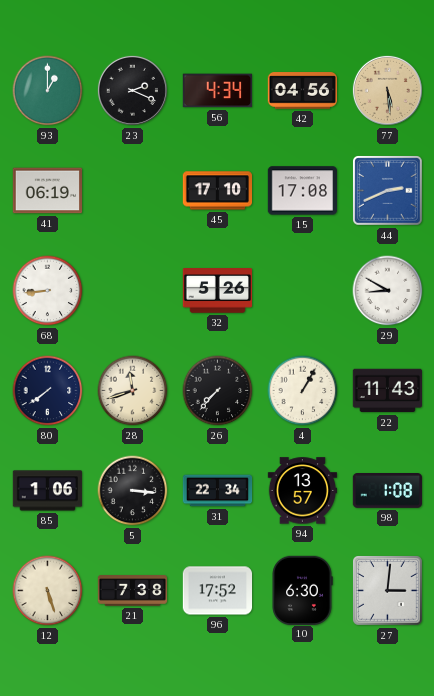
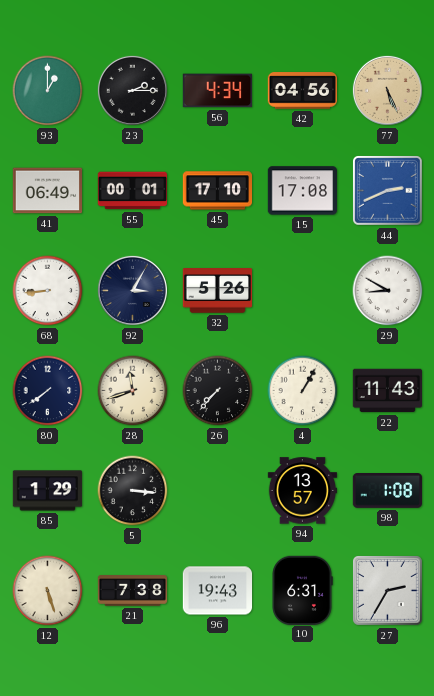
23: 2:19 -> 2:15
77: 5:29 -> 5:26
41: 06:19 -> 06:49
55: none -> 00:01
92: none -> 3:05
85: 1:06 -> 1:29
31: 22:34 -> none
96: 17:52 -> 19:43
10: 6:30 -> 6:31
27: 3:01 -> 2:35
